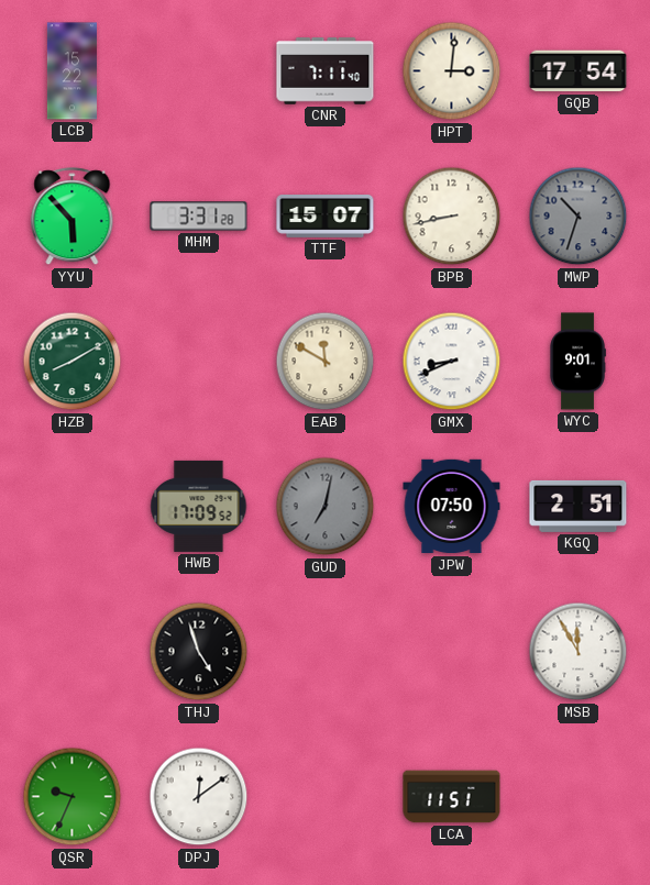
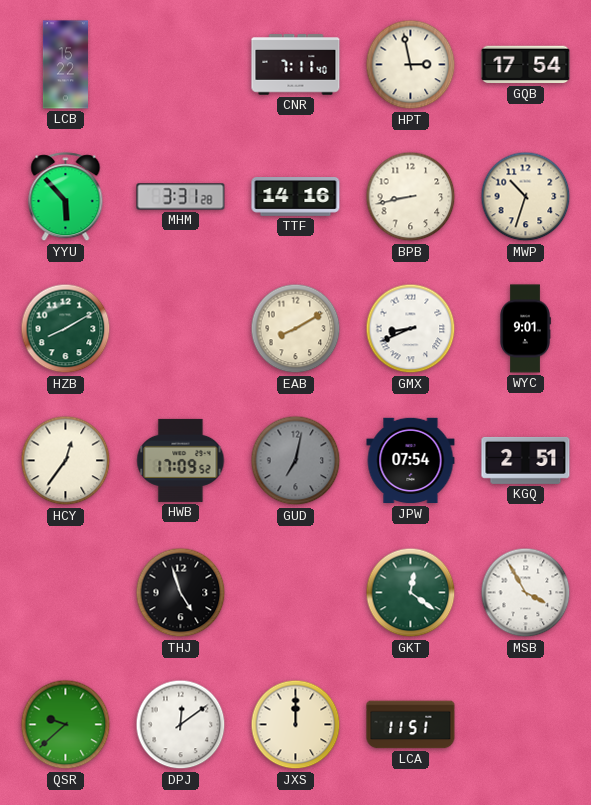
HPT: 3:01 -> 2:58
TTF: 15:07 -> 14:16
MWP dial: grey -> cream
EAB: 11:50 -> 8:10
HCY: none -> 12:36
JPW: 07:50 -> 07:54
GKT: none -> 12:21
MSB: 11:55 -> 3:55
QSR: 9:34 -> 9:38
JXS: none -> 12:00
